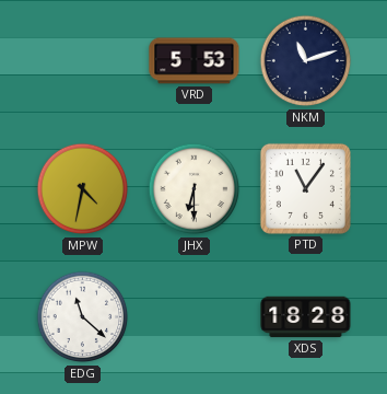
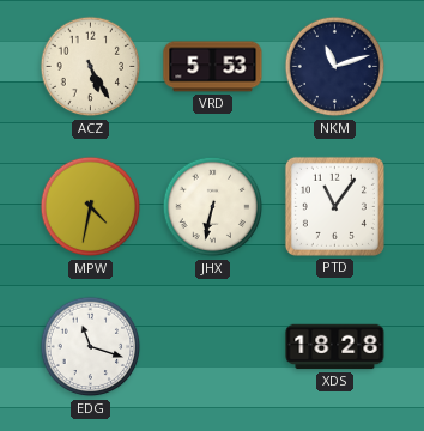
ACZ: none -> 5:25
JHX: 6:30 -> 6:32
EDG: 11:22 -> 11:18
